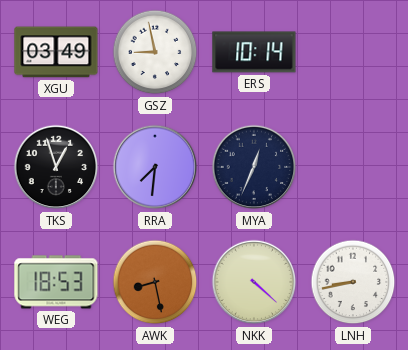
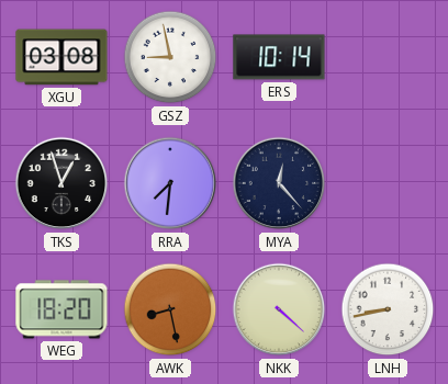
XGU: 03:49 -> 03:08
MYA: 12:34 -> 12:23
WEG: 18:53 -> 18:20
